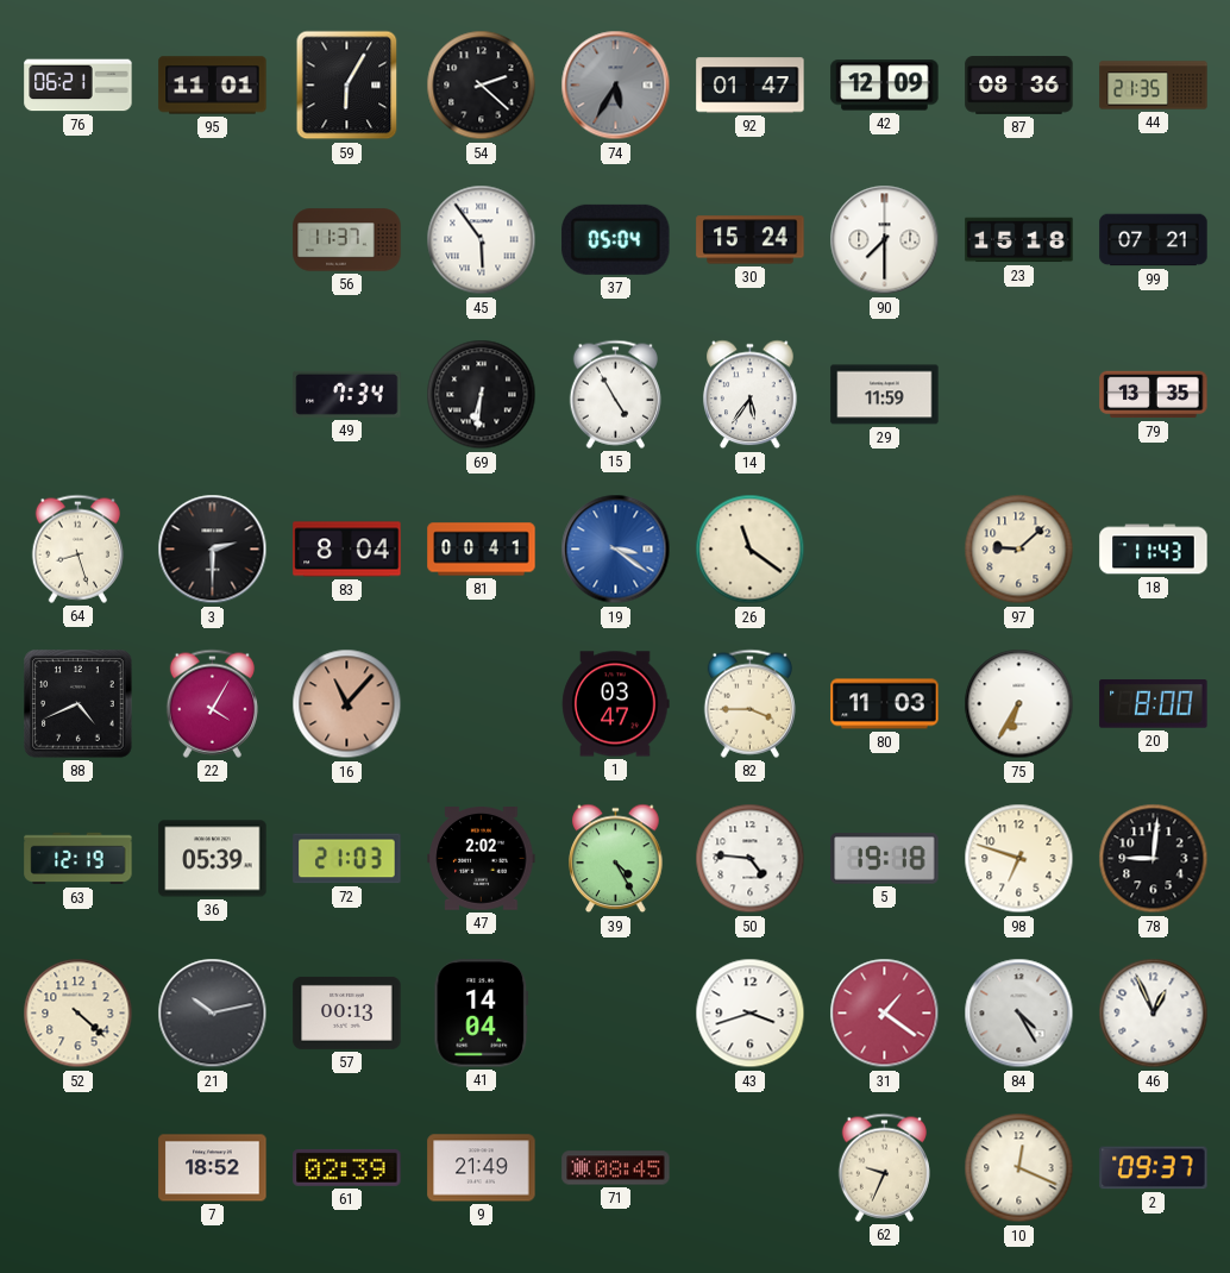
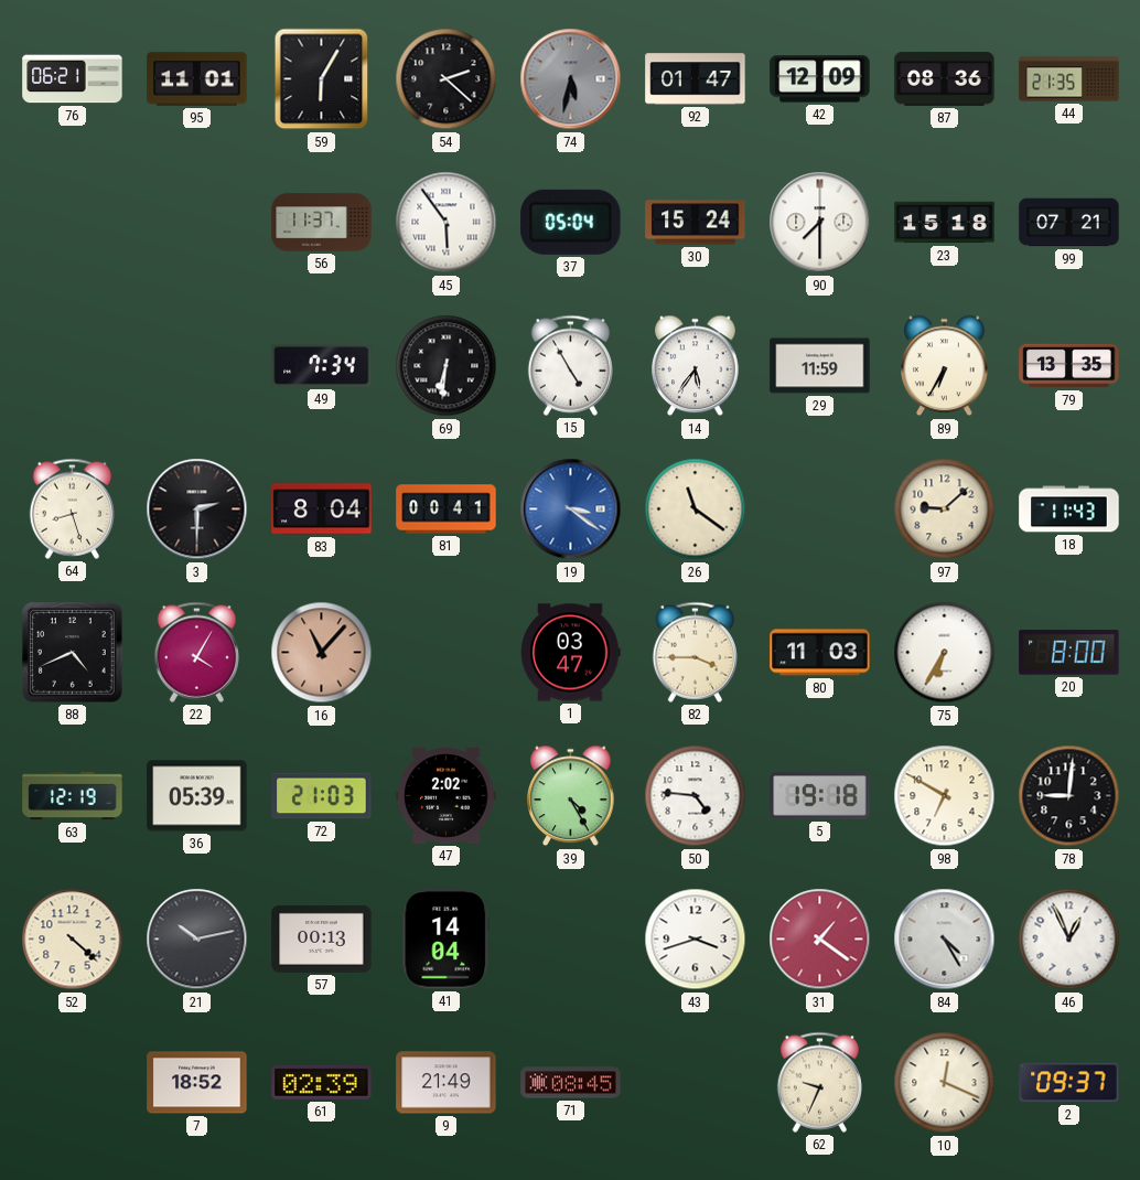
74: 5:35 -> 5:32
89: none -> 6:35
98: 6:48 -> 6:50
